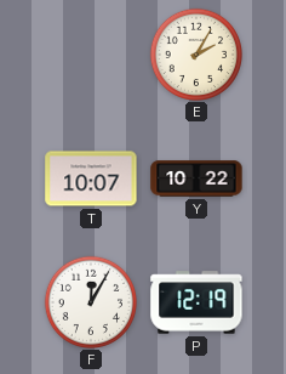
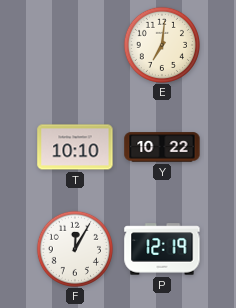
E: 2:05 -> 7:01
T: 10:07 -> 10:10
